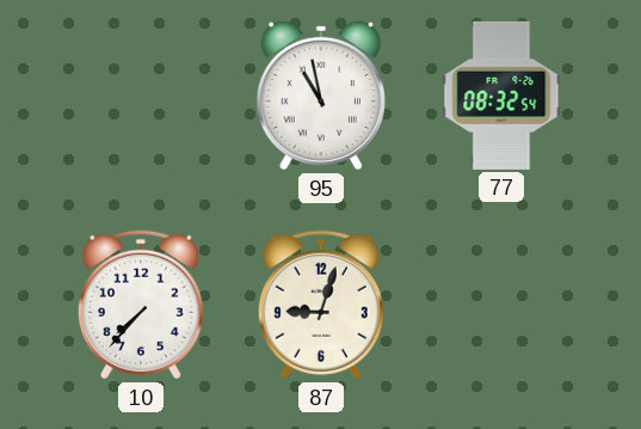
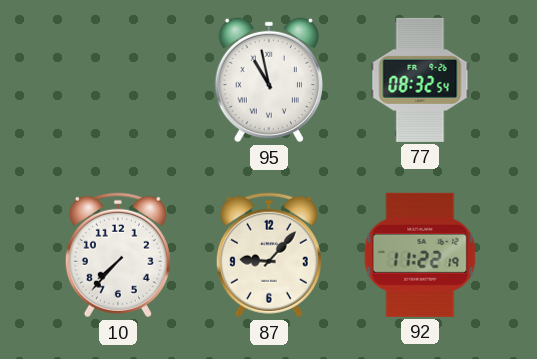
87: 9:03 -> 9:07
92: none -> 11:22
